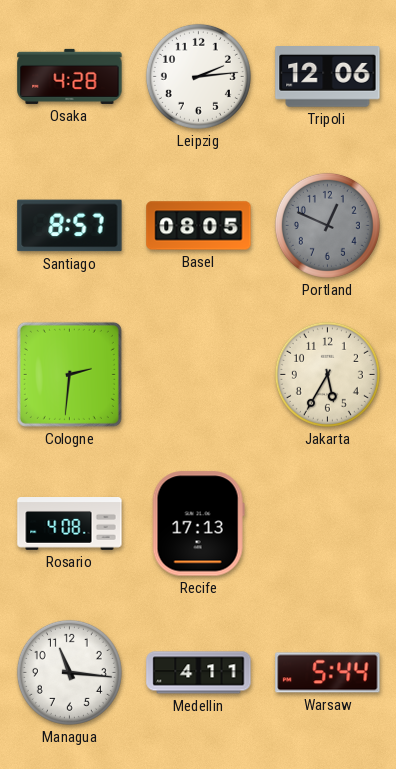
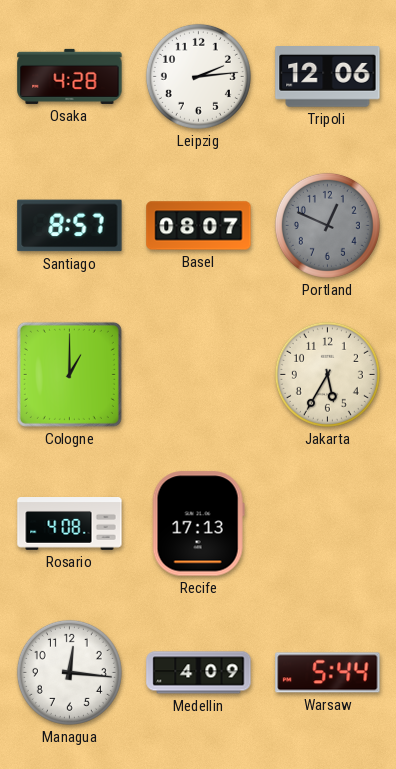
Basel: 08:05 -> 08:07
Cologne: 2:31 -> 1:00
Managua: 11:16 -> 12:16
Medellin: 4:11 -> 4:09
